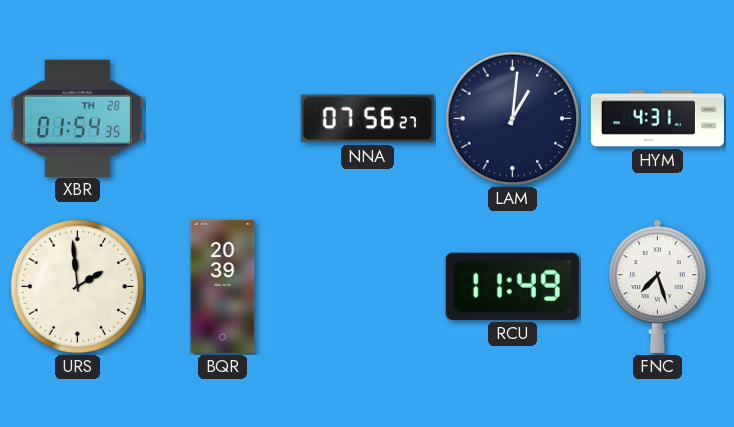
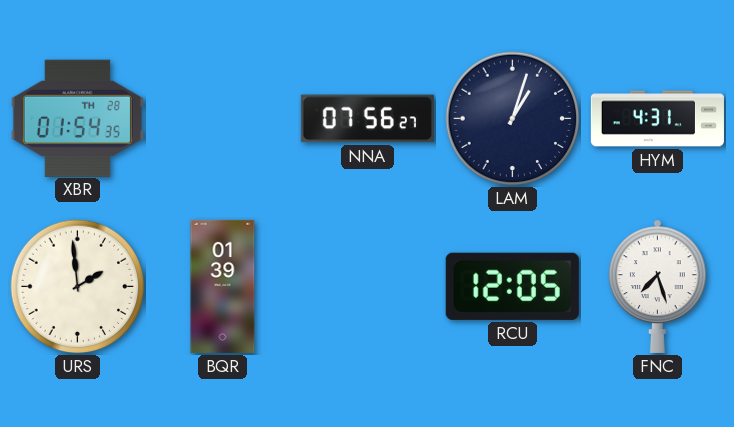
LAM: 1:01 -> 1:03
BQR: 20:39 -> 01:39
RCU: 11:49 -> 12:05
